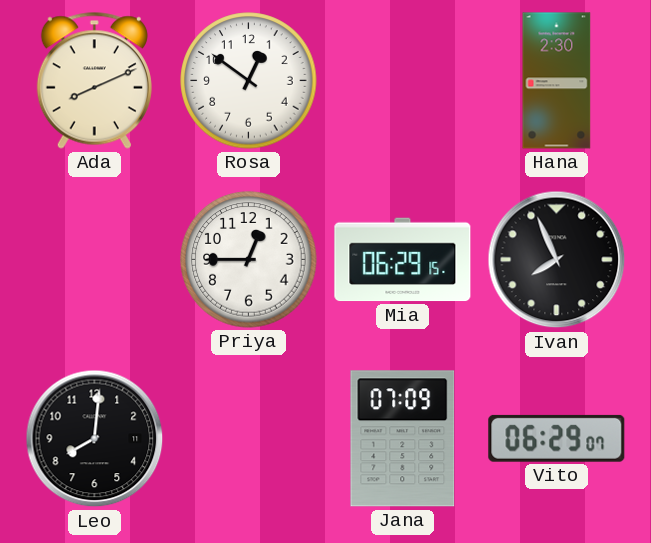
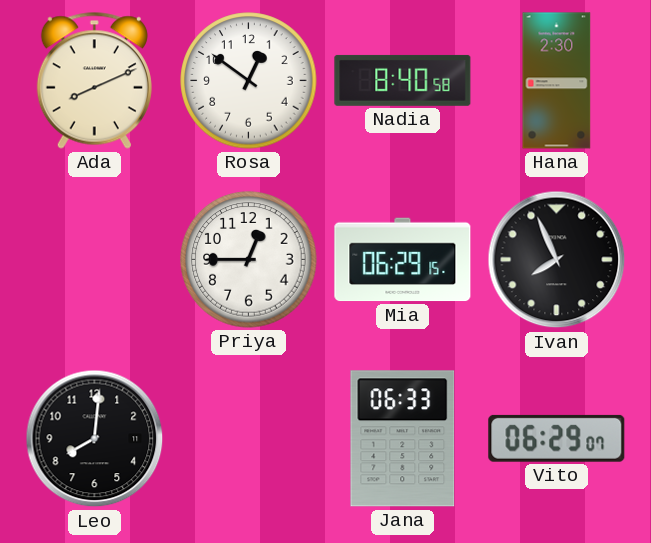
Nadia: none -> 8:40
Jana: 07:09 -> 06:33
